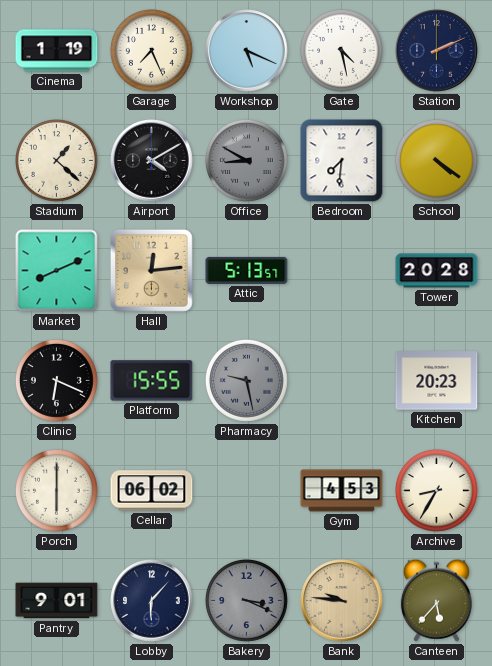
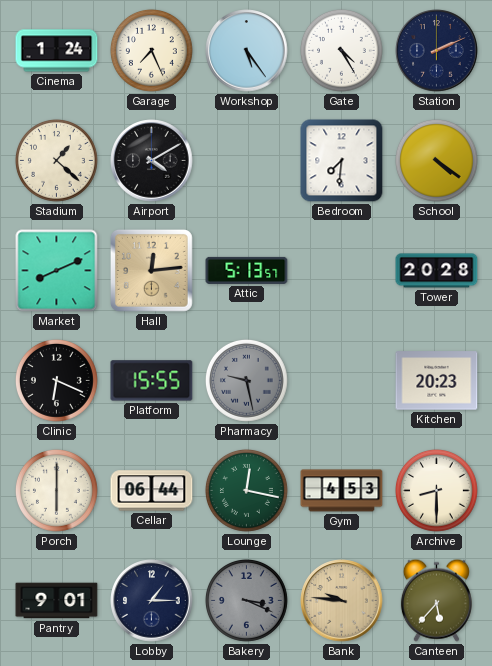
Cinema: 1:19 -> 1:24
Workshop: 5:19 -> 5:24
Gate: 4:28 -> 4:25
Office: 8:50 -> none
Cellar: 06:02 -> 06:44
Lounge: none -> 12:17
Archive: 8:35 -> 8:30
Lobby: 6:07 -> 1:15
